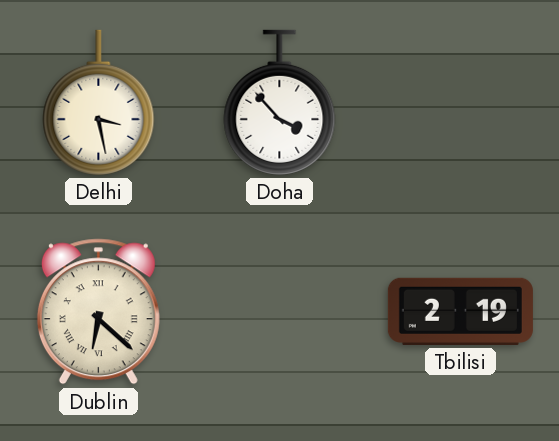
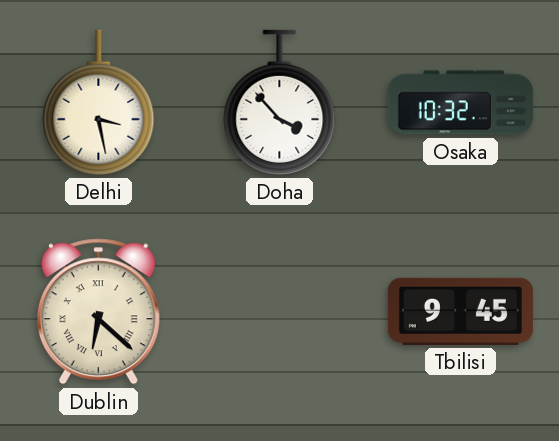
Osaka: none -> 10:32
Tbilisi: 2:19 -> 9:45
